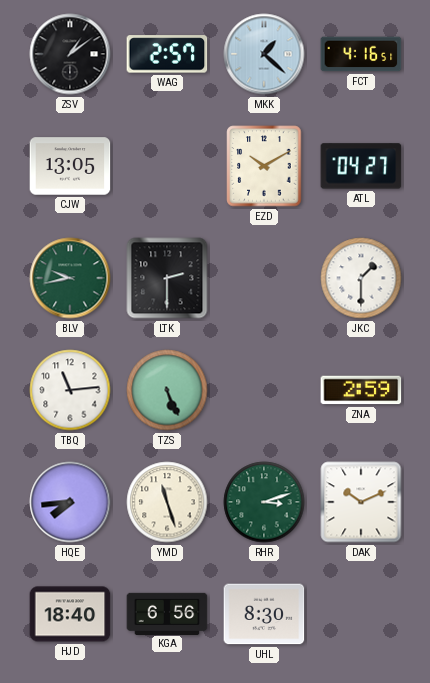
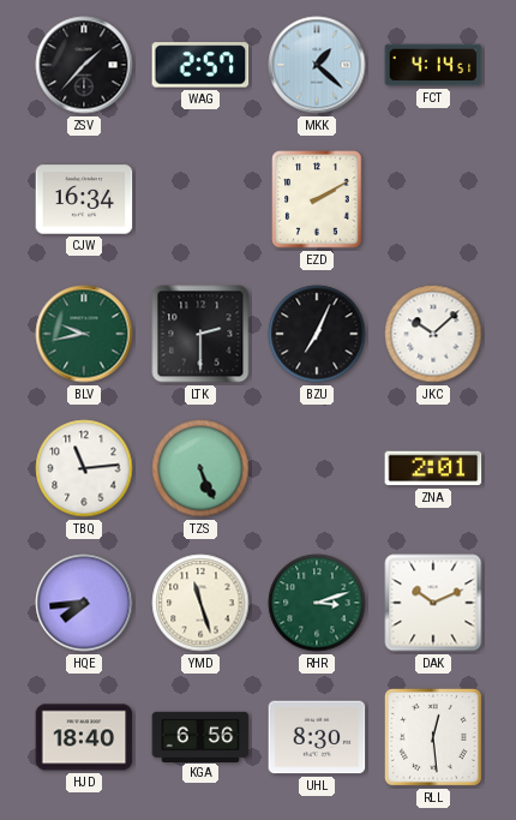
ZSV: 1:09 -> 1:37
FCT: 4:16 -> 4:14
CJW: 13:05 -> 16:34
EZD: 10:10 -> 2:10
ATL: 04:27 -> none
BZU: none -> 7:04
JKC: 1:30 -> 10:08
ZNA: 2:59 -> 2:01
RLL: none -> 12:29
